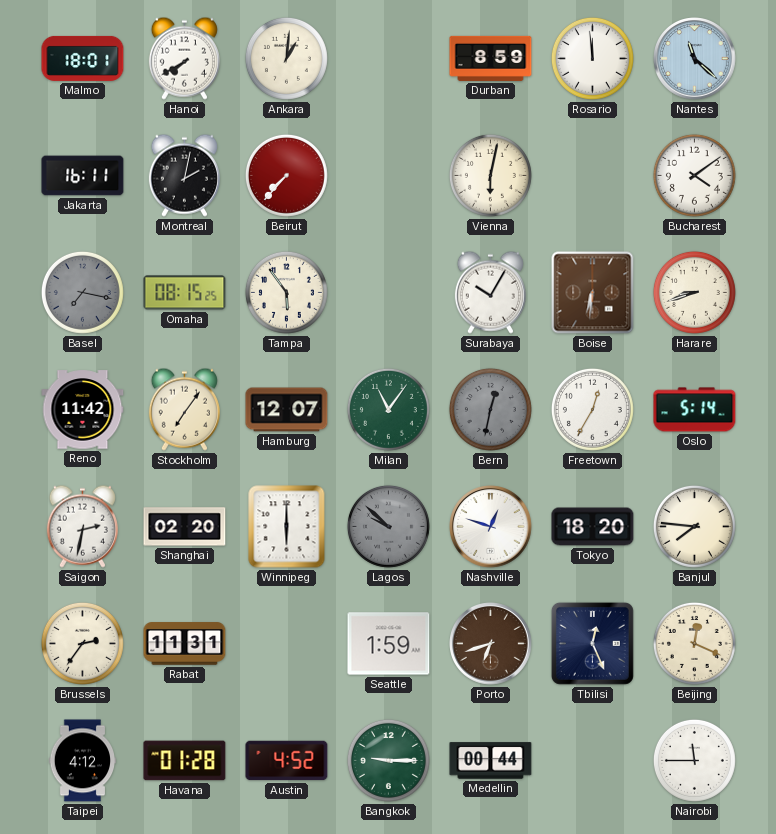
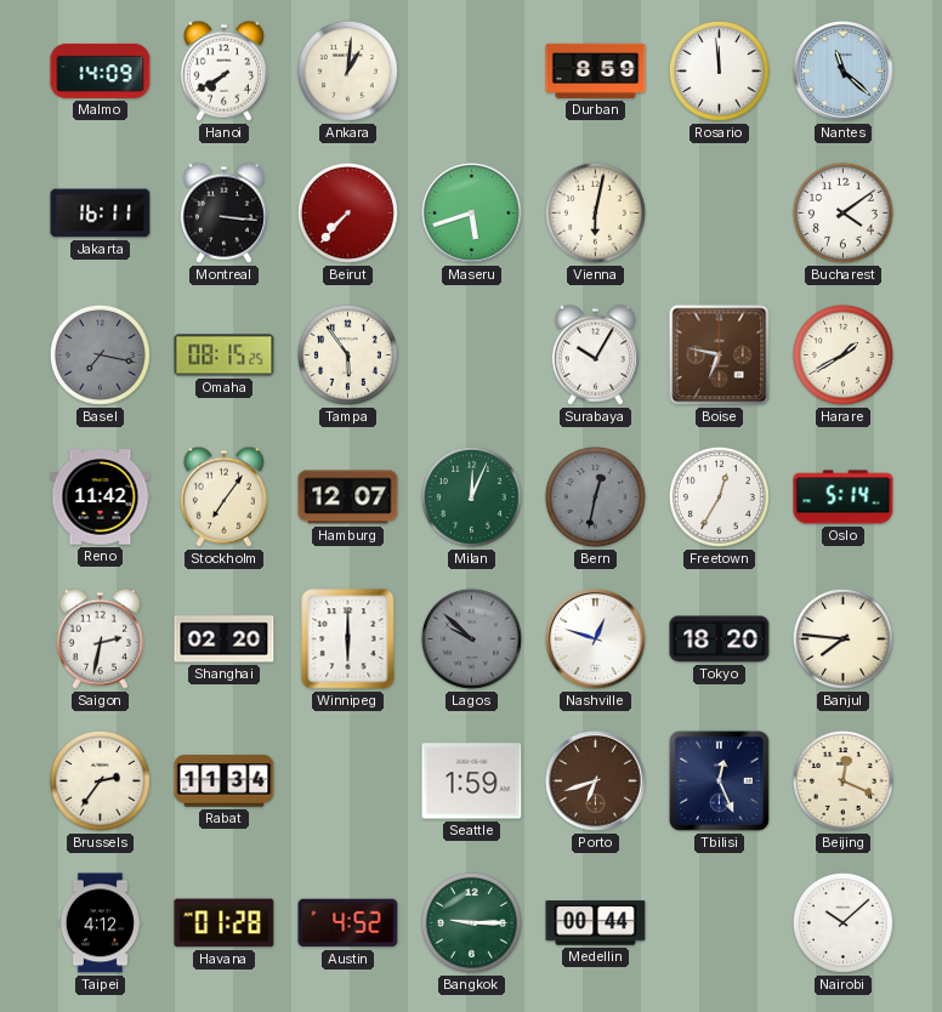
Malmo: 18:01 -> 14:09
Montreal: 2:02 -> 3:16
Maseru: none -> 5:42
Boise: 6:31 -> 6:47
Harare: 8:42 -> 1:40
Milan: 11:06 -> 12:04
Rabat: 11:31 -> 11:34
Nairobi: 11:45 -> 10:08
